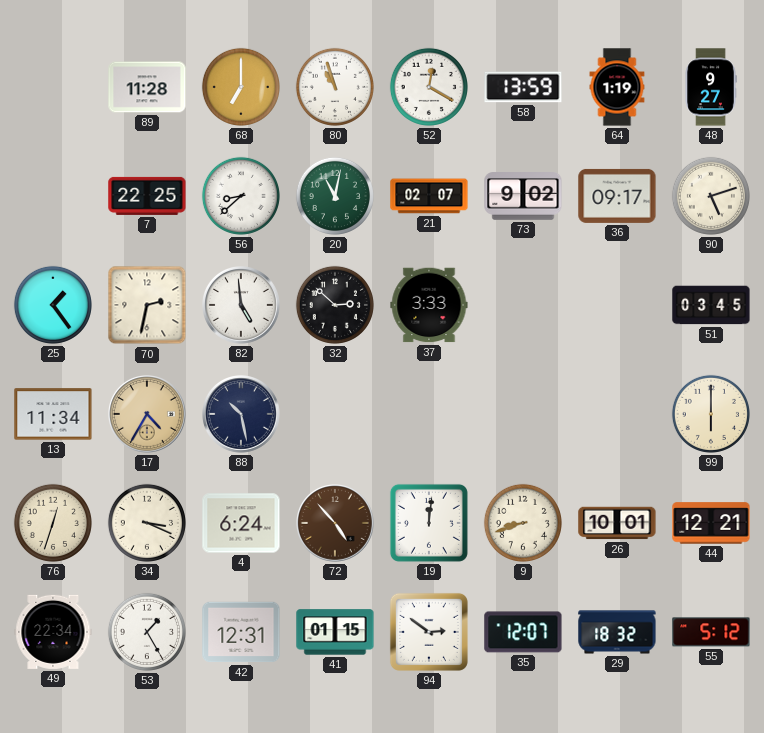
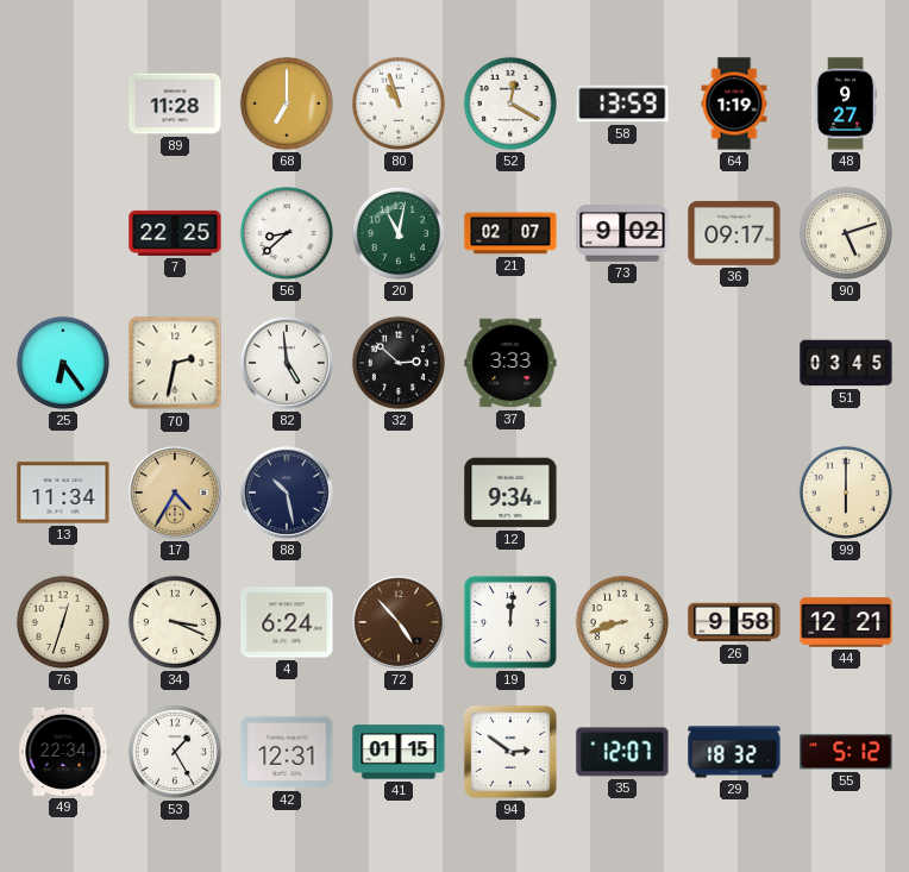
25: 1:24 -> 6:24
12: none -> 9:34
26: 10:01 -> 9:58
